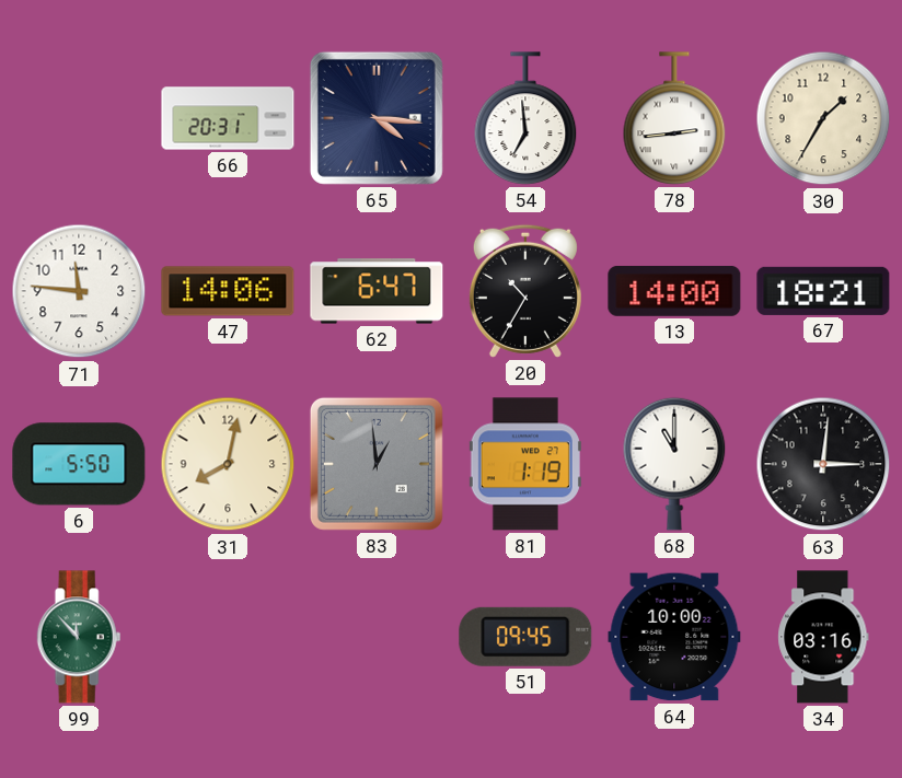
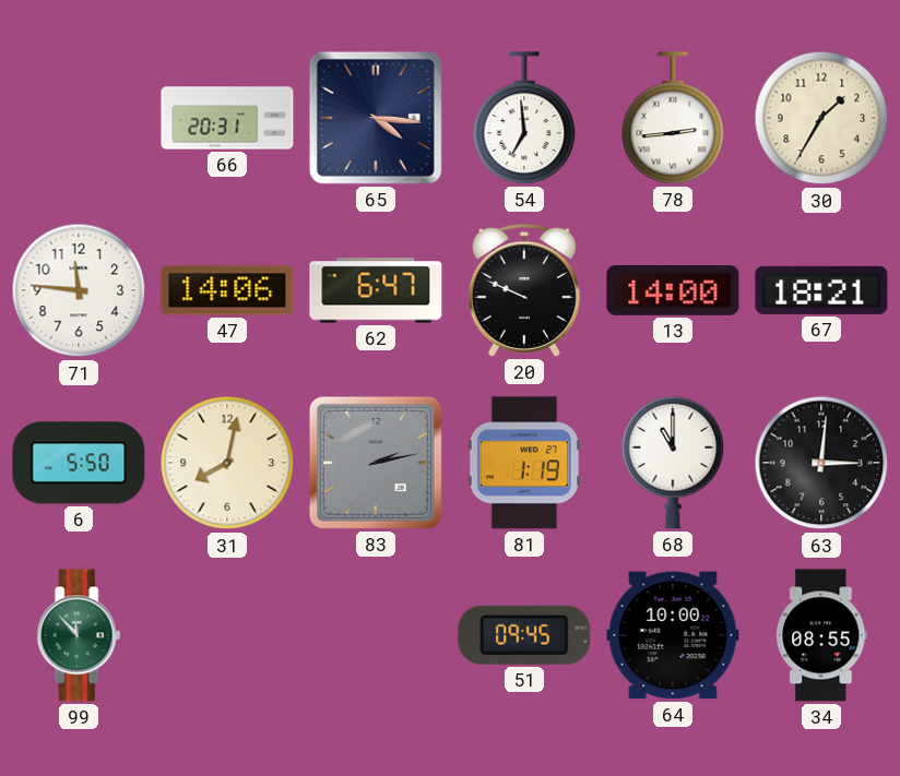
20: 10:35 -> 9:49
83: 12:59 -> 2:13
34: 03:16 -> 08:55
